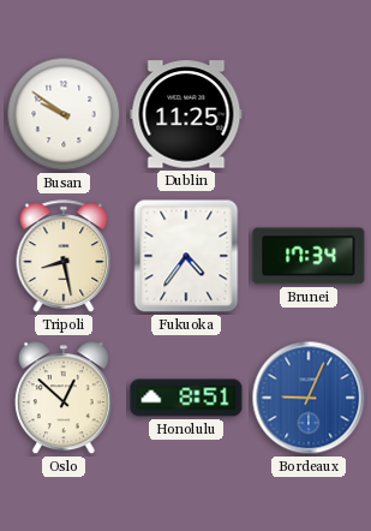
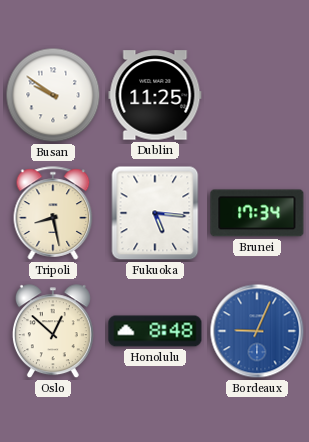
Fukuoka: 4:36 -> 5:16
Honolulu: 8:51 -> 8:48
